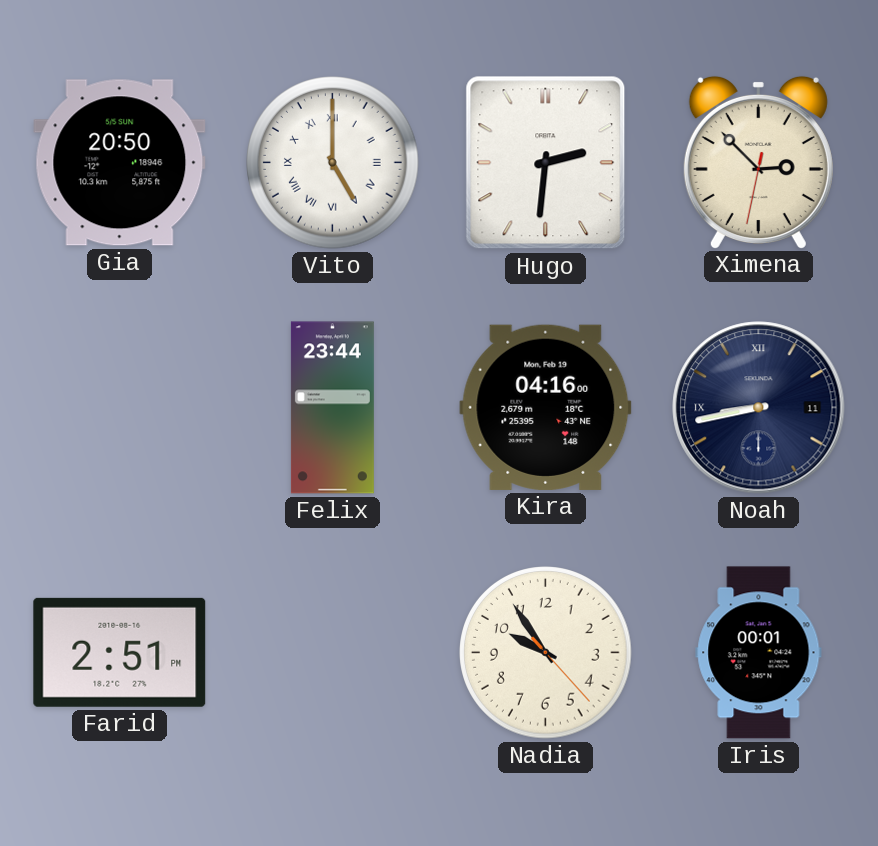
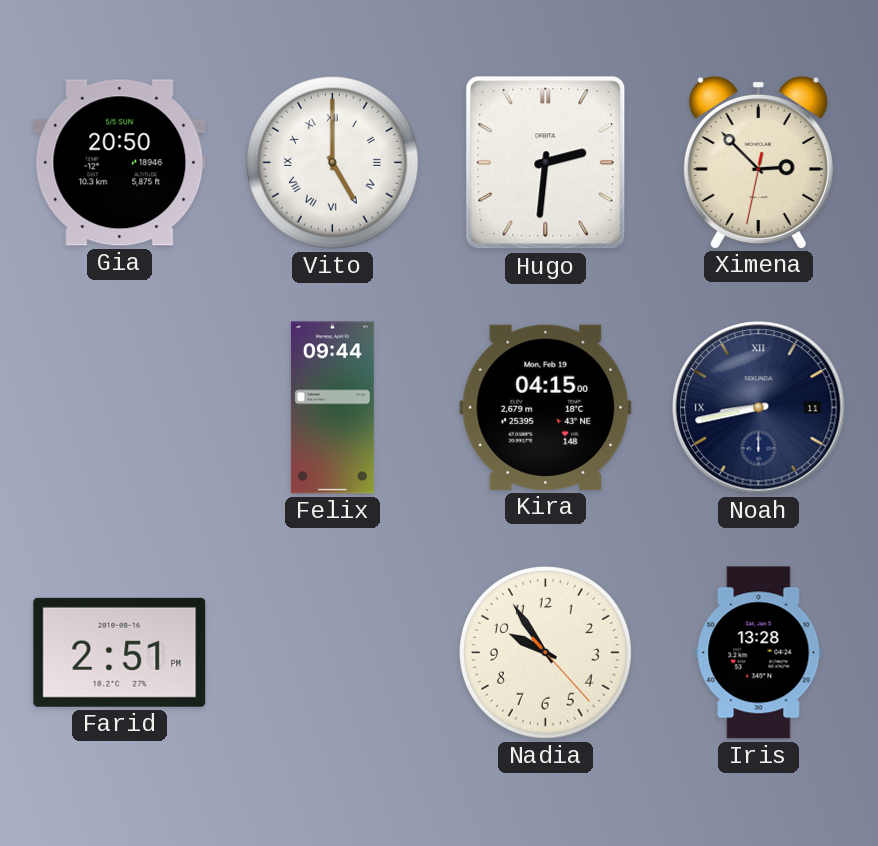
Felix: 23:44 -> 09:44
Kira: 04:16 -> 04:15
Iris: 00:01 -> 13:28
